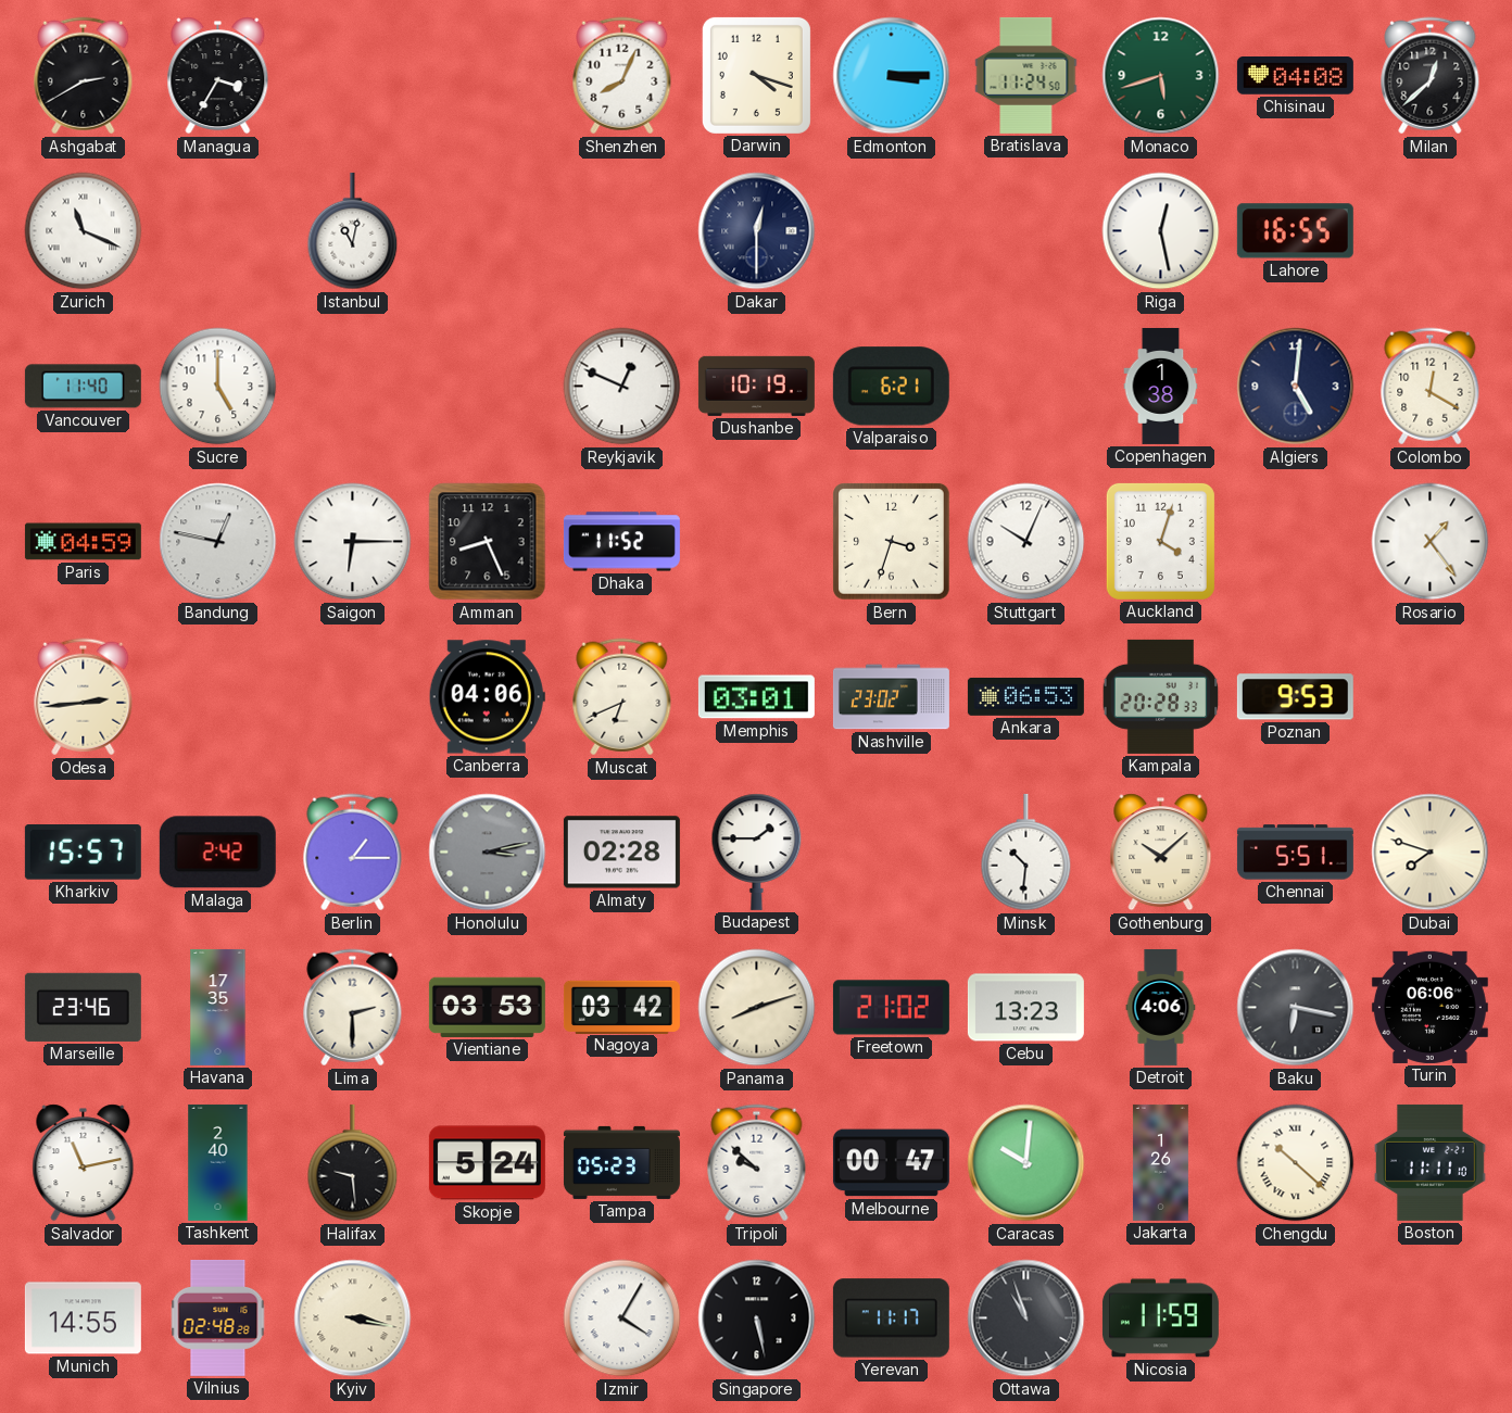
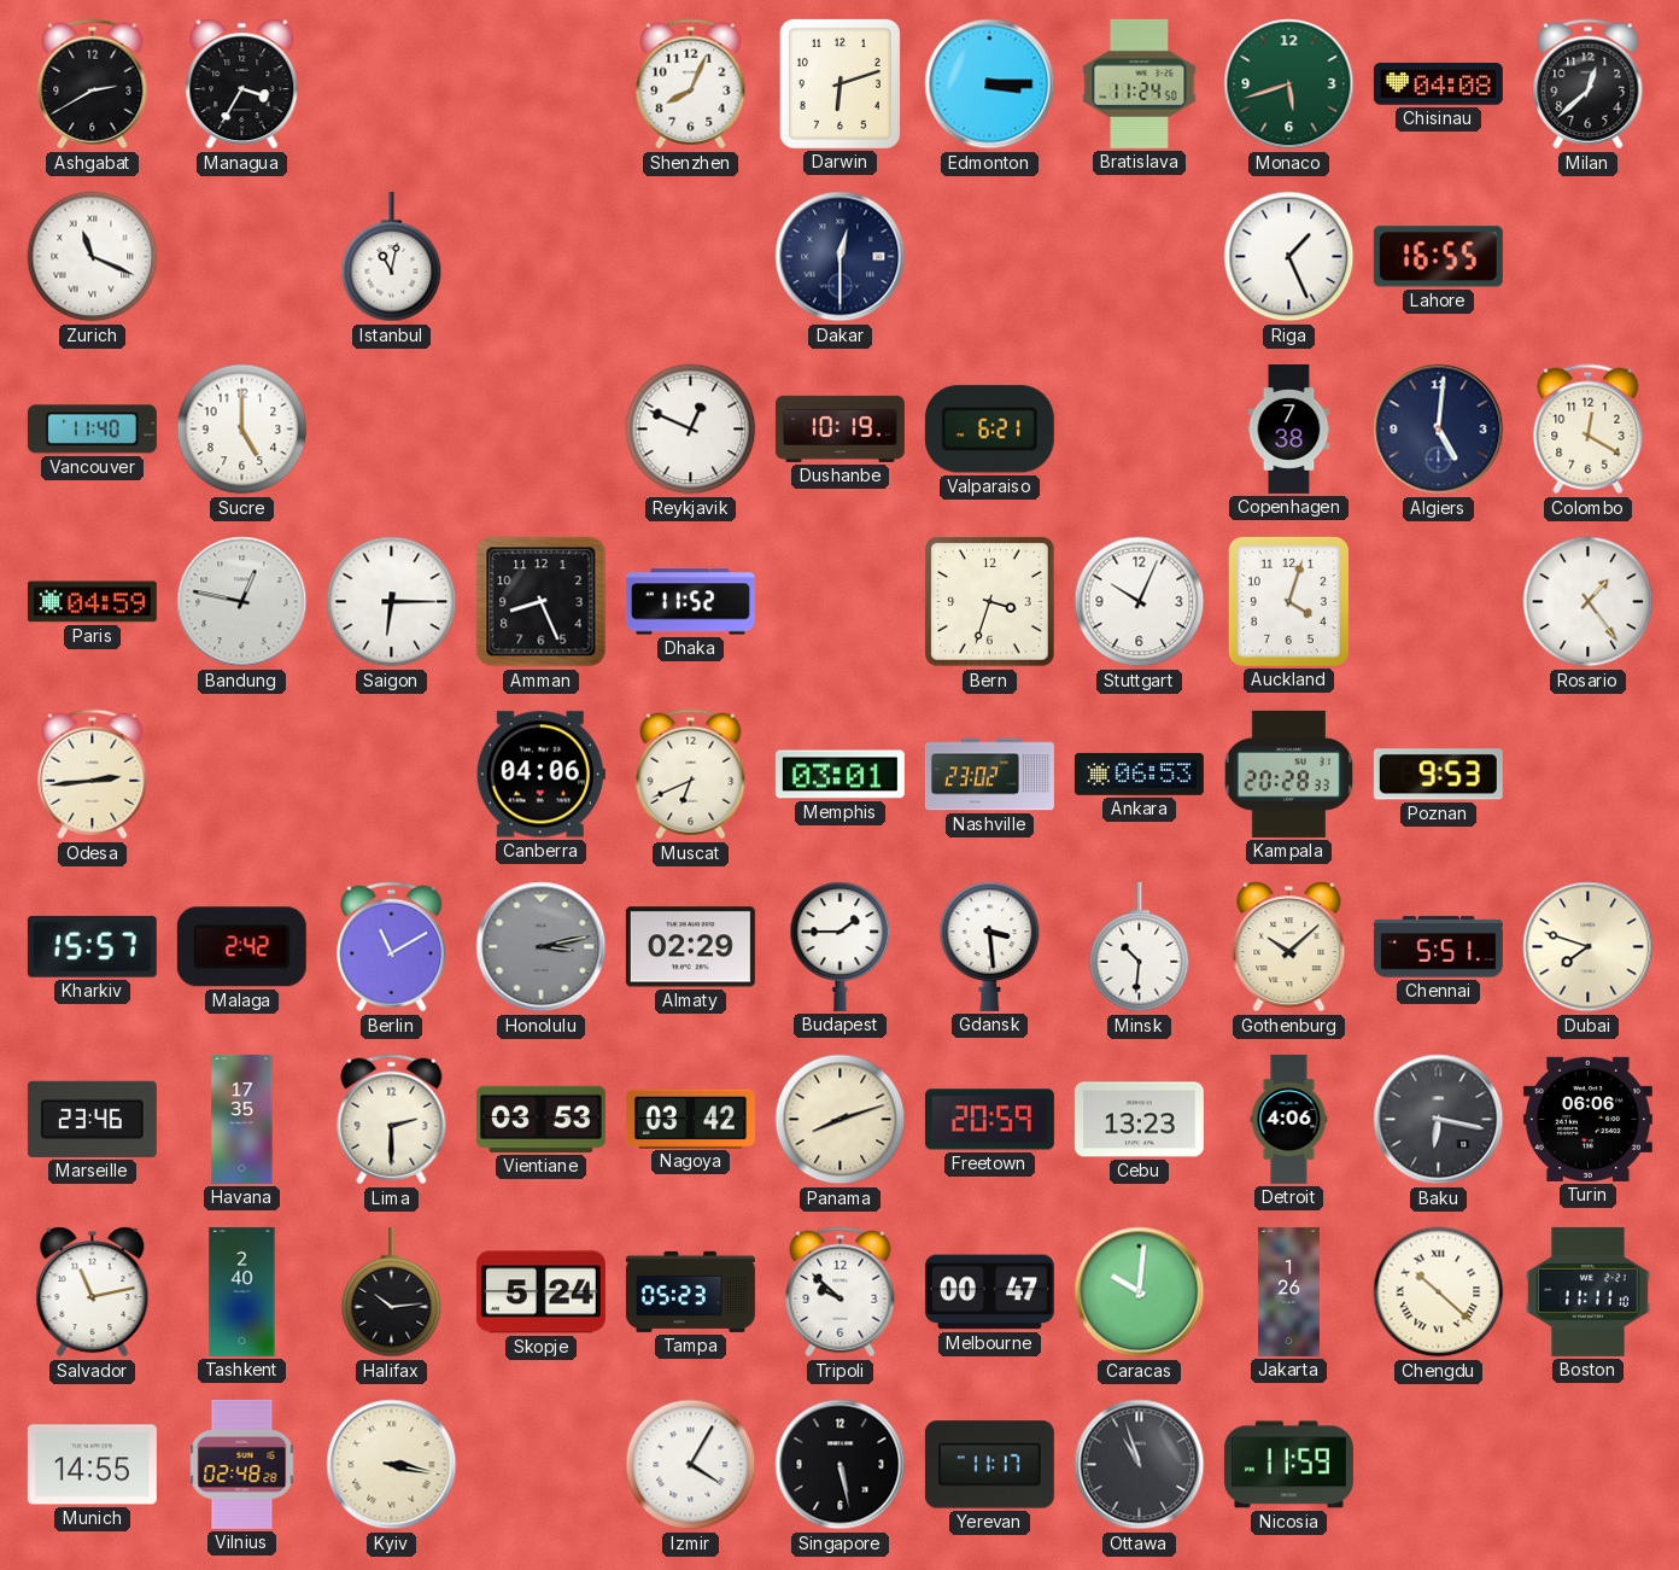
Darwin: 4:18 -> 6:12
Riga: 12:28 -> 1:26
Copenhagen: 1:38 -> 7:38
Berlin: 1:15 -> 11:10
Almaty: 02:28 -> 02:29
Gdansk: none -> 3:29
Freetown: 21:02 -> 20:59
Halifax: 9:29 -> 10:14
